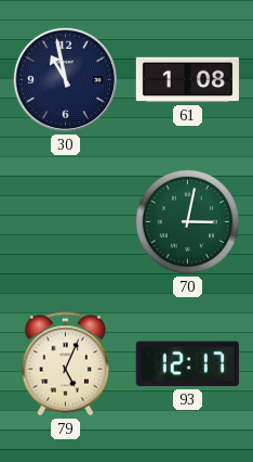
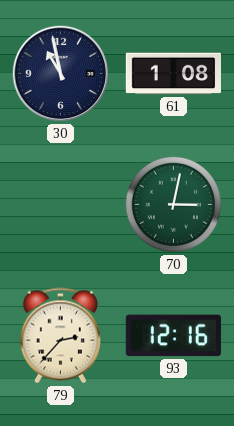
79: 5:04 -> 2:37
93: 12:17 -> 12:16
